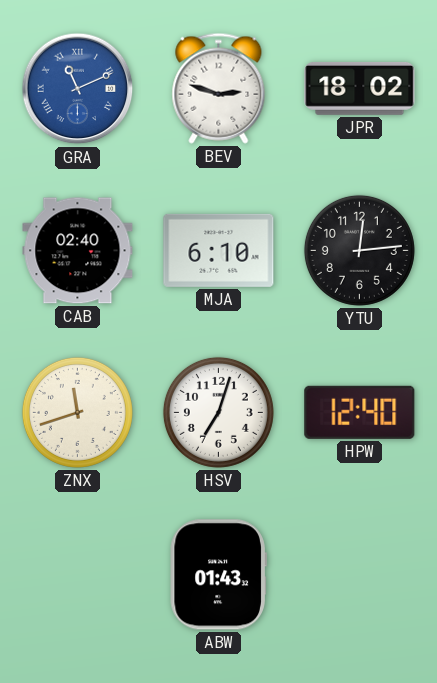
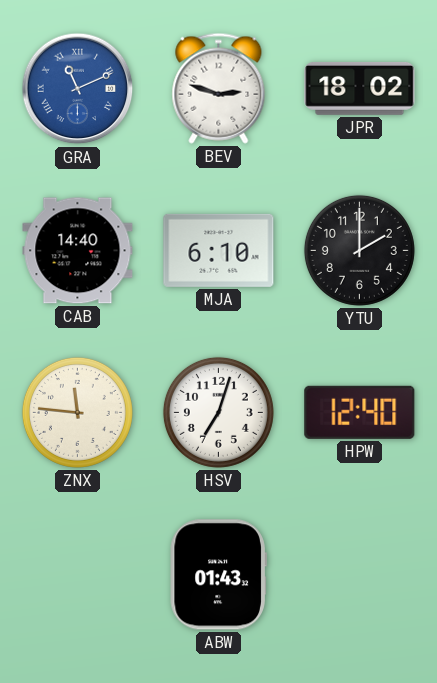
CAB: 02:40 -> 14:40
YTU: 12:14 -> 2:00
ZNX: 11:42 -> 11:46
